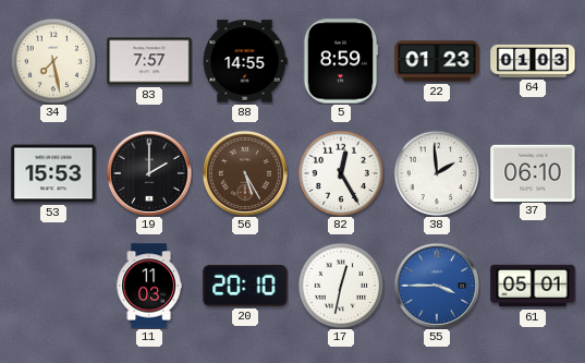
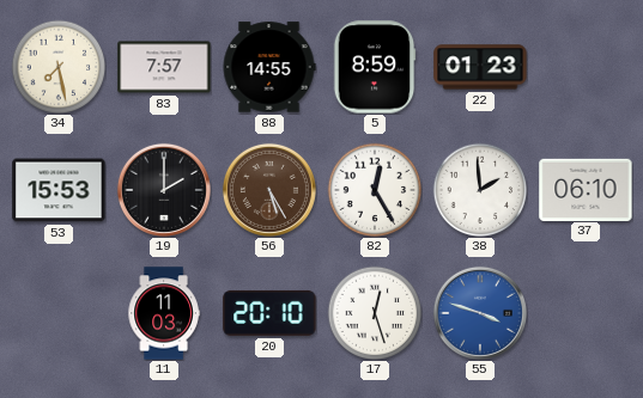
64: 01:03 -> none
17: 12:32 -> 12:27
55: 3:45 -> 3:48
61: 05:01 -> none
